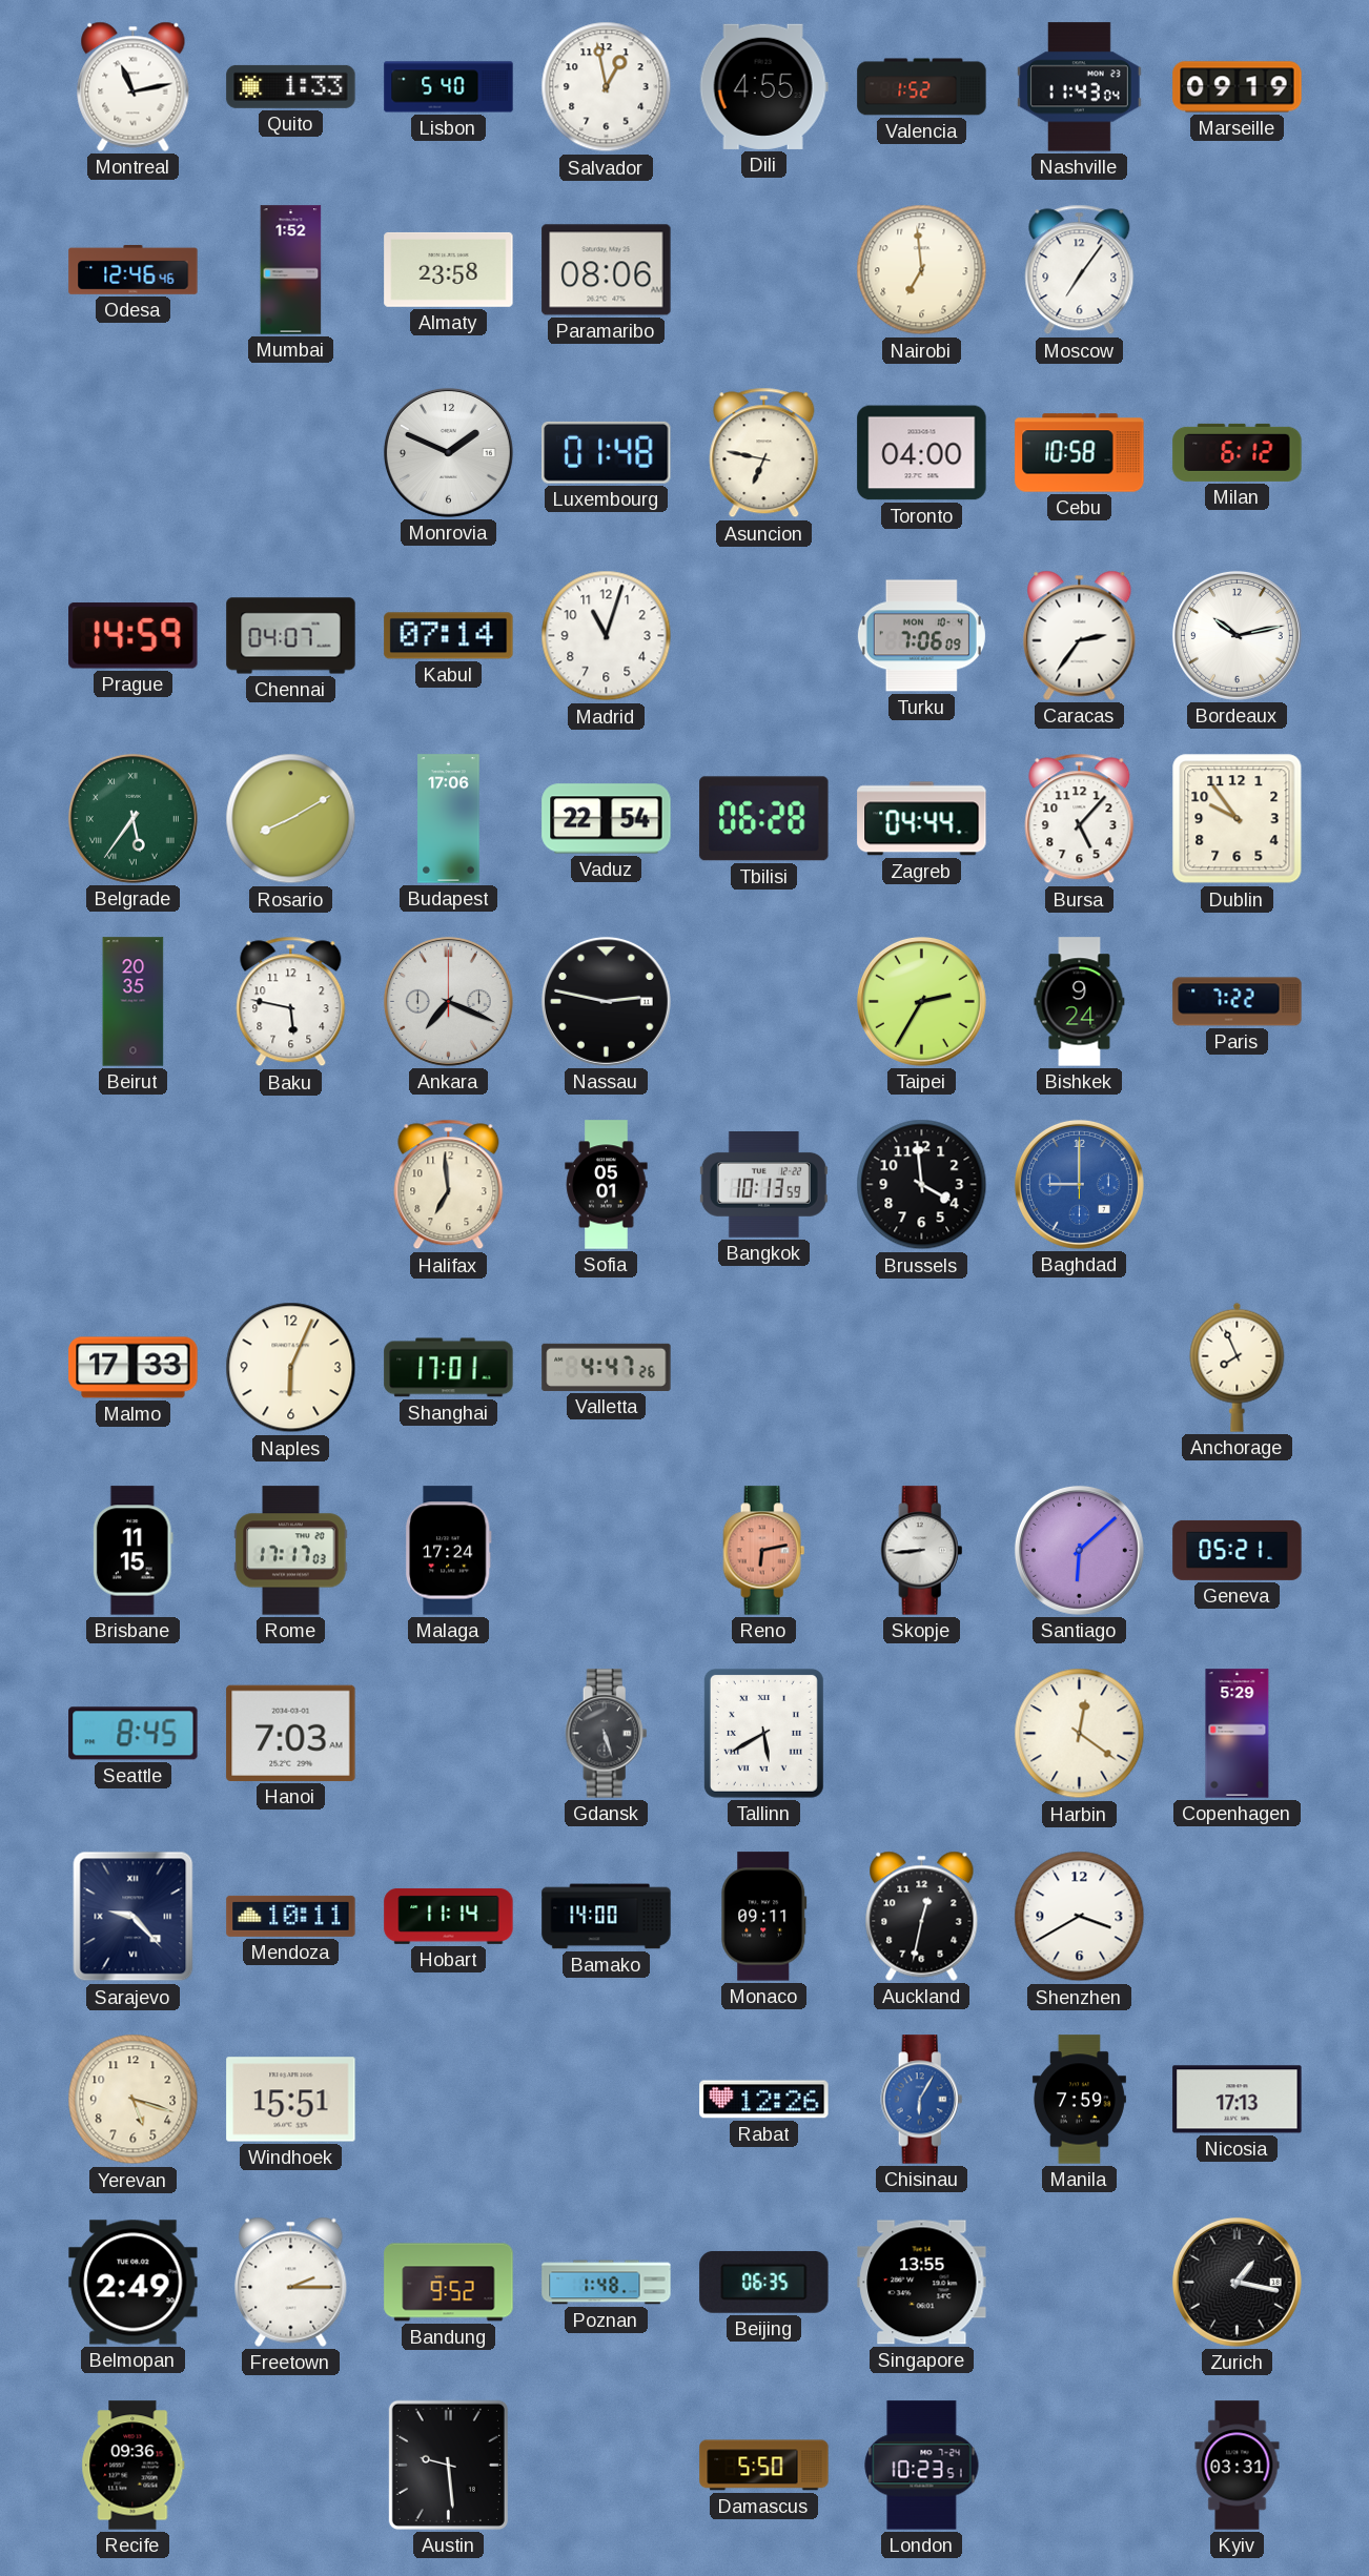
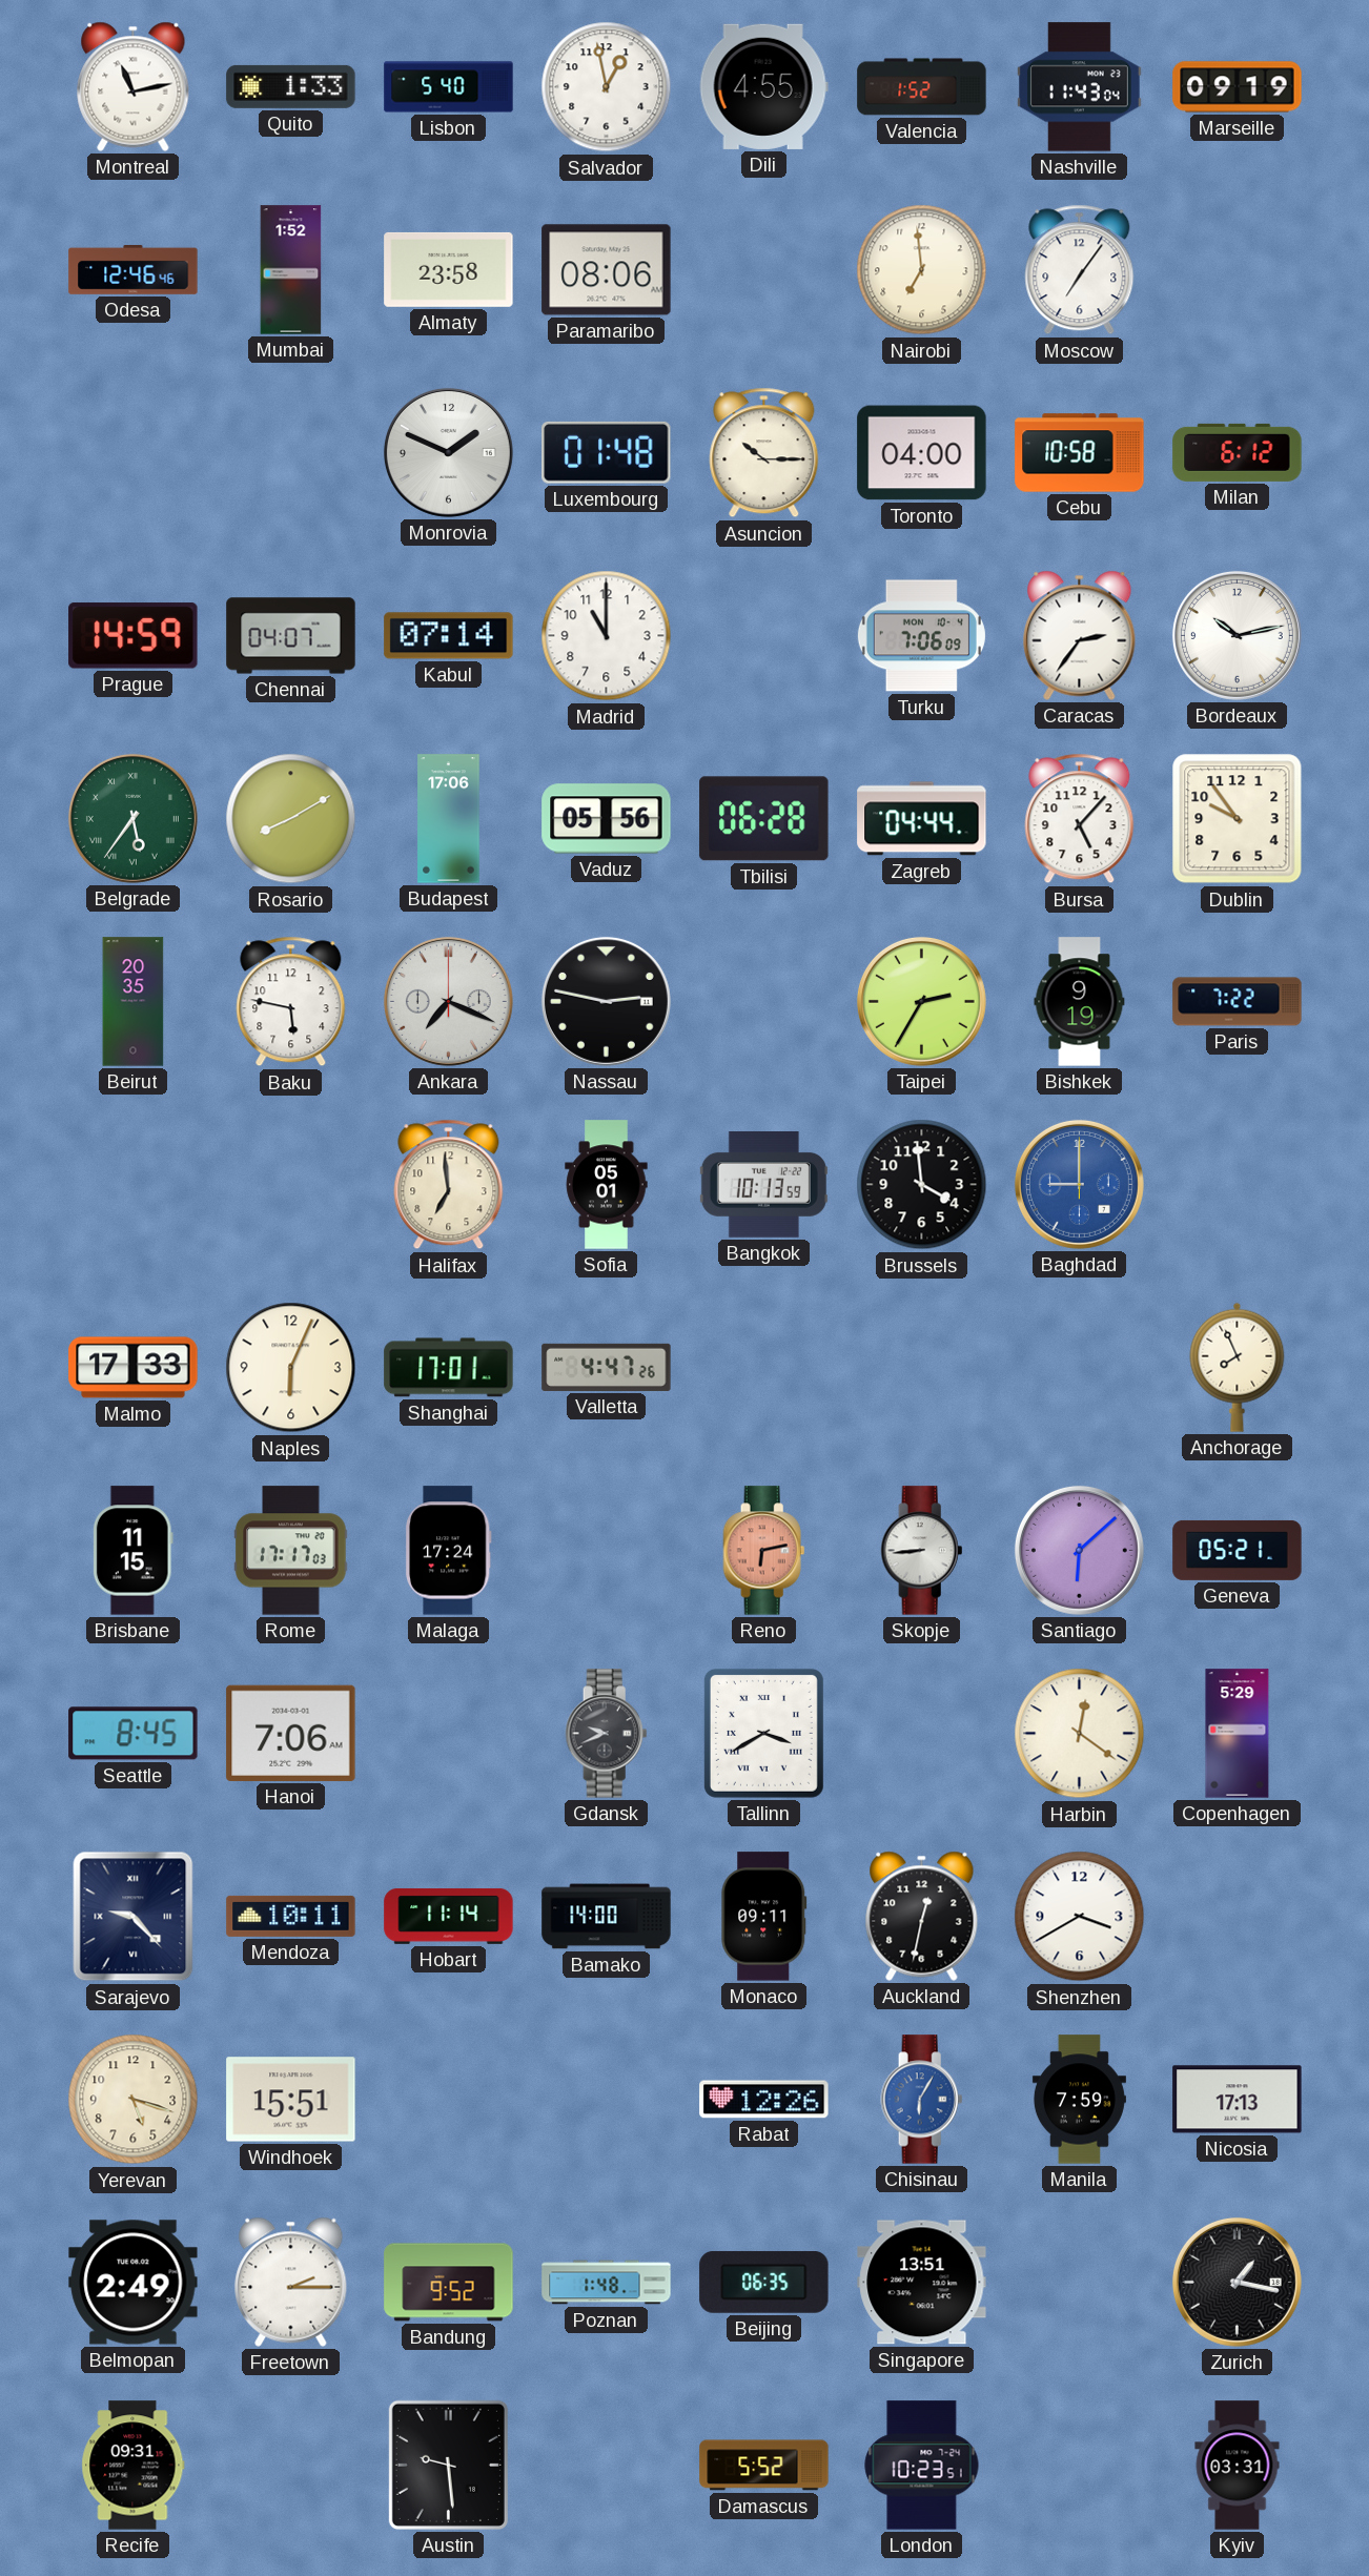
Asuncion: 6:47 -> 10:15
Madrid: 11:03 -> 11:00
Vaduz: 22:54 -> 05:56
Bishkek: 9:24 -> 9:19
Hanoi: 7:03 -> 7:06
Gdansk: 5:27 -> 9:41
Tallinn: 5:40 -> 3:40
Singapore: 13:55 -> 13:51
Recife: 09:36 -> 09:31
Damascus: 5:50 -> 5:52
